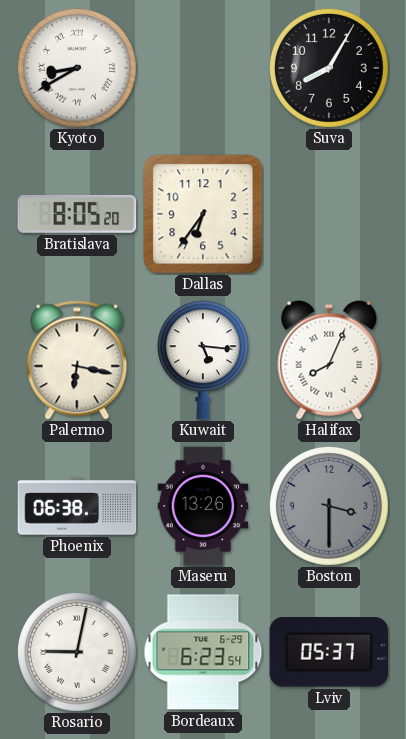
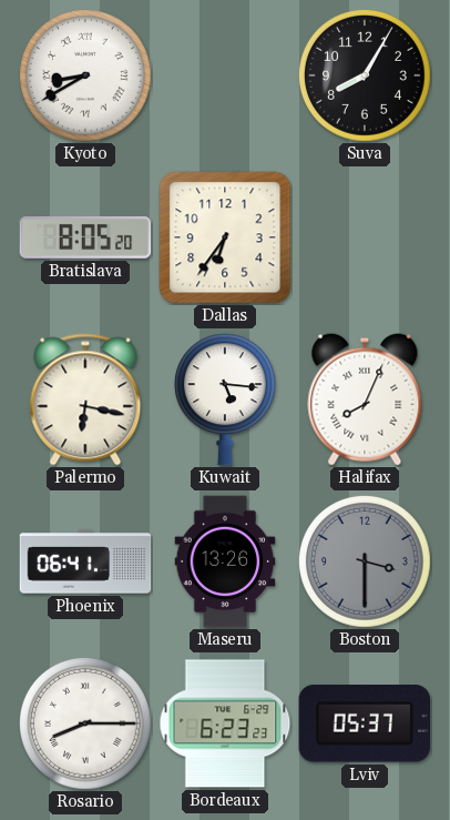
Phoenix: 06:38 -> 06:41
Rosario: 9:02 -> 8:15
Bordeaux: 6:23:54 -> 6:23:23
